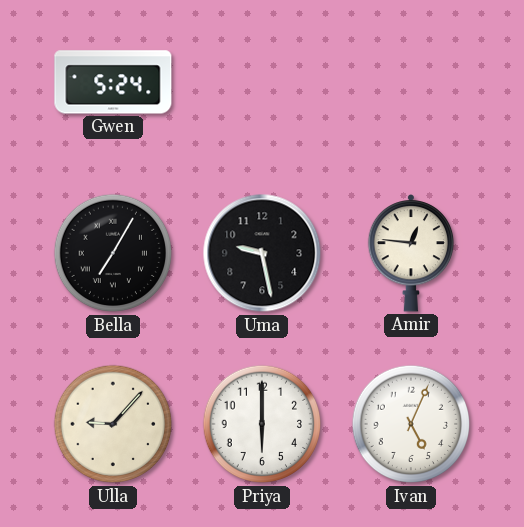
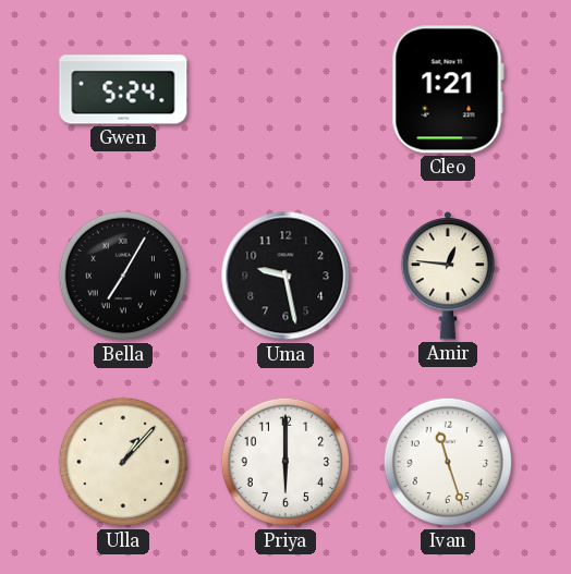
Cleo: none -> 1:21
Ulla: 9:07 -> 1:07
Ivan: 5:04 -> 11:27
